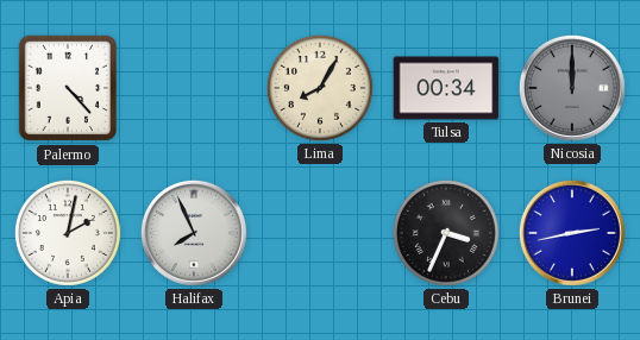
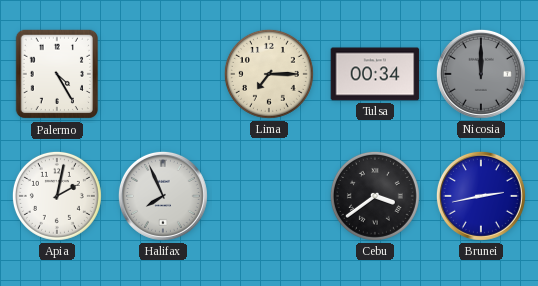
Palermo: 4:23 -> 4:25
Lima: 8:05 -> 7:15
Cebu: 3:34 -> 3:39
